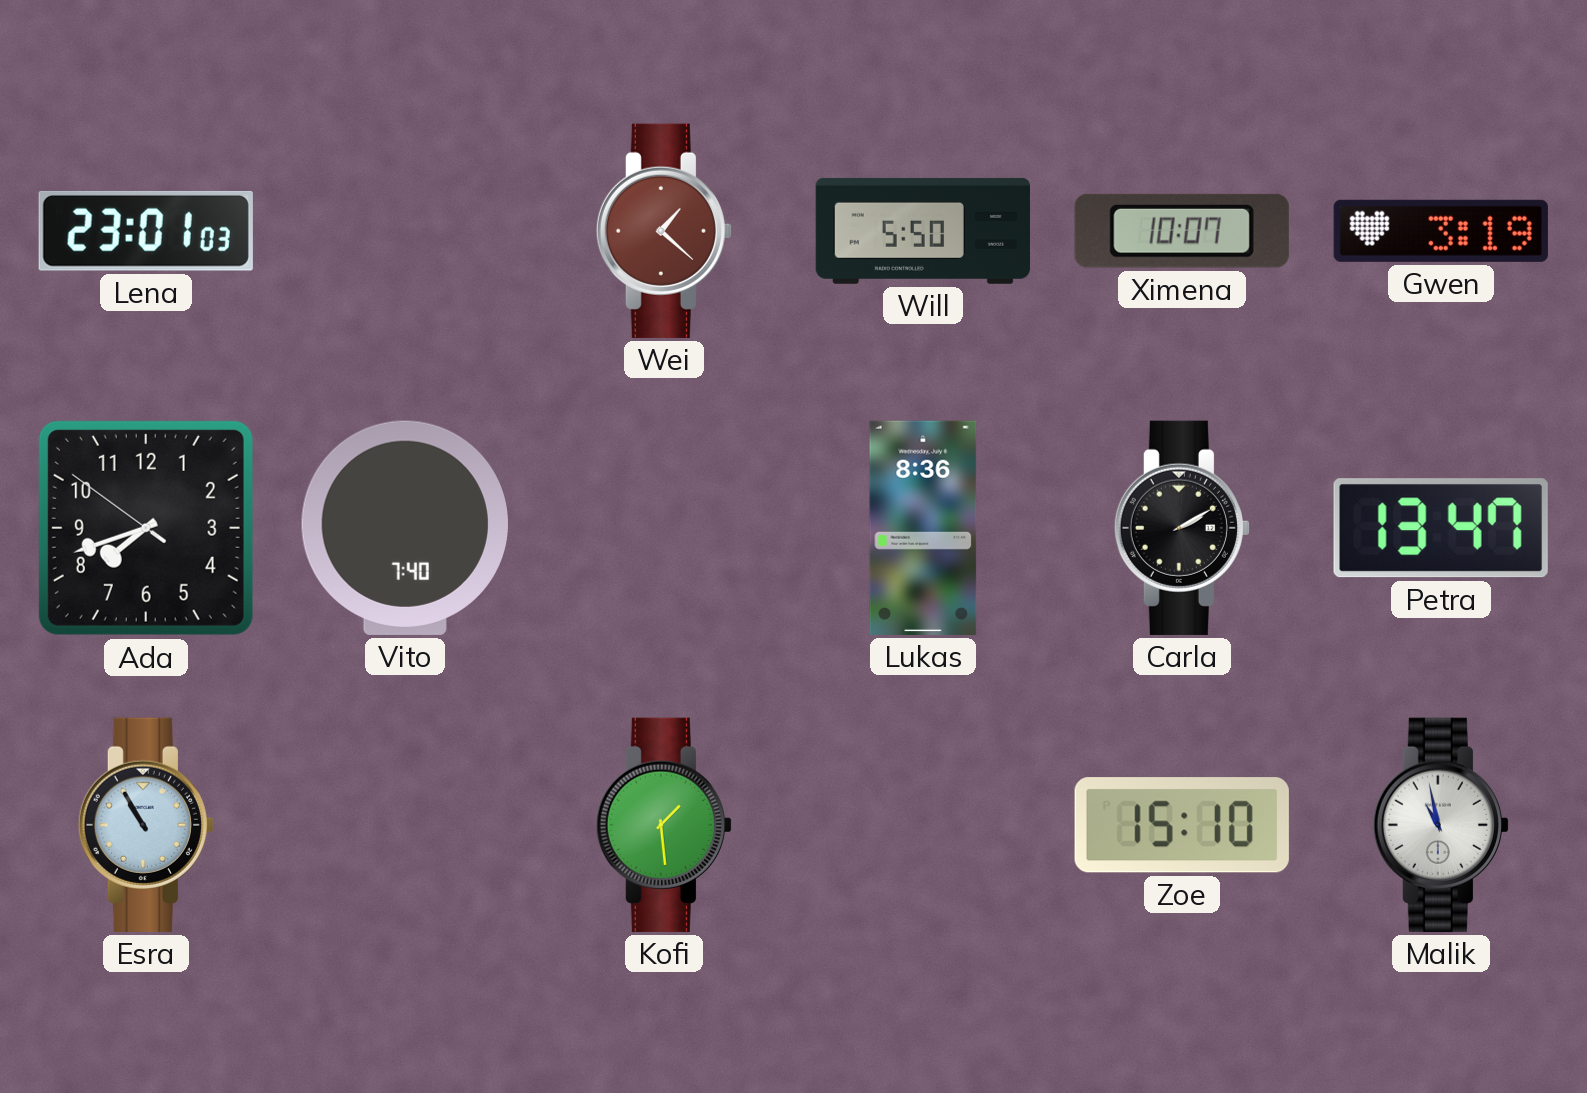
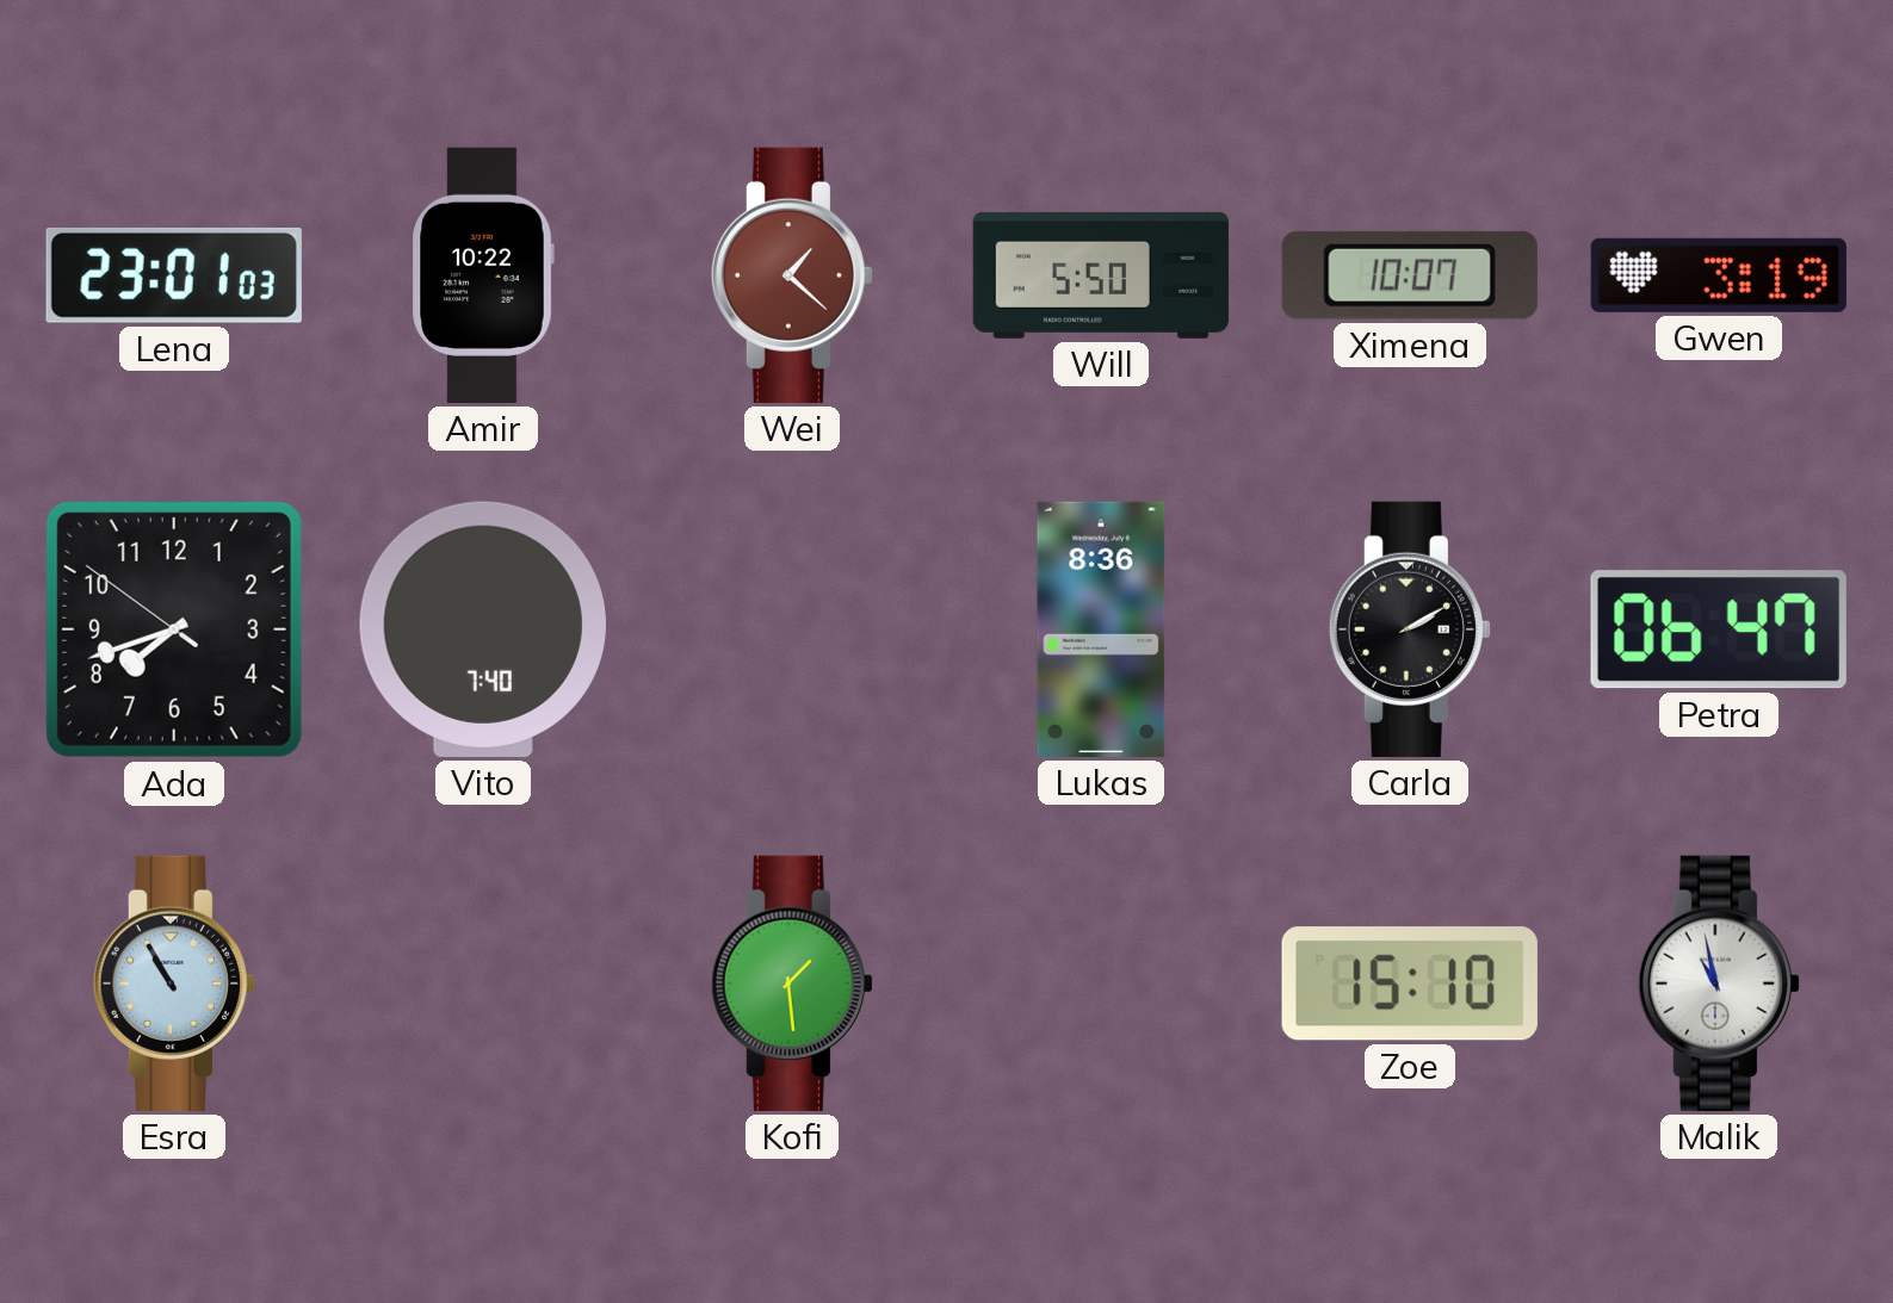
Amir: none -> 10:22
Petra: 13:47 -> 06:47
